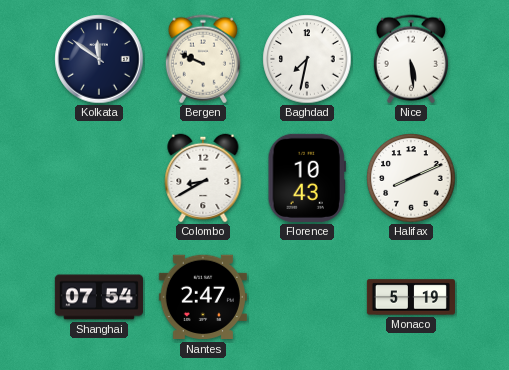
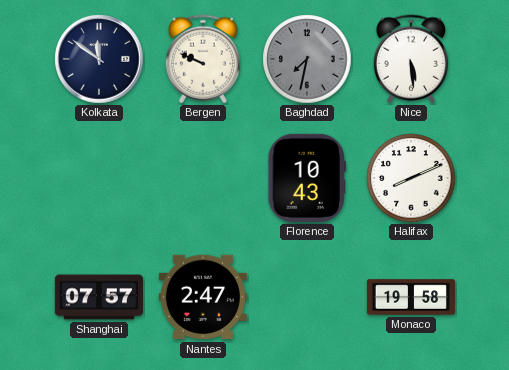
Baghdad dial: white -> grey
Colombo: 8:40 -> none
Shanghai: 07:54 -> 07:57
Monaco: 5:19 -> 19:58
